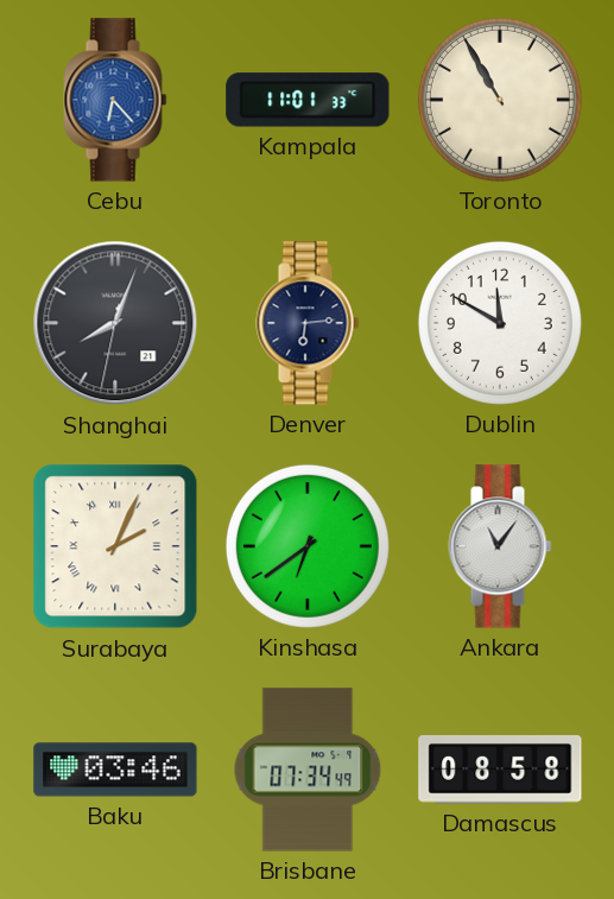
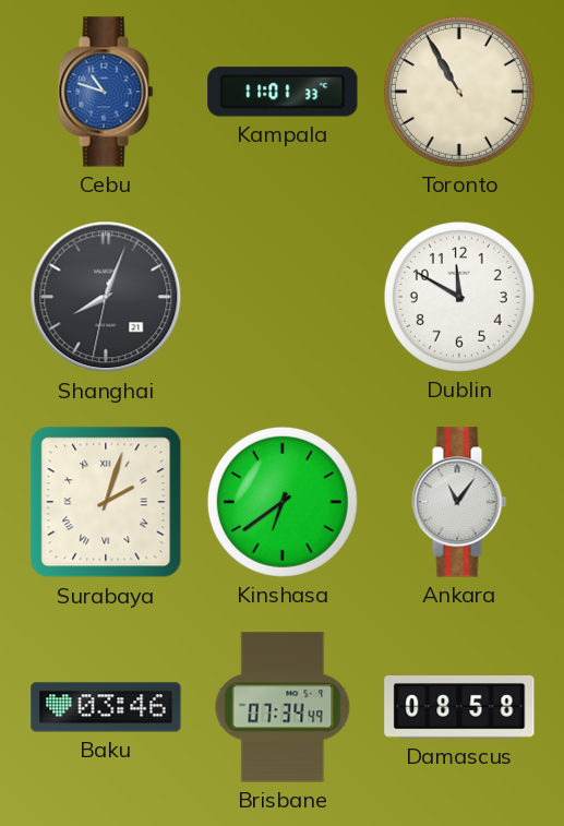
Cebu: 6:23 -> 10:48
Denver: 6:14 -> none
Surabaya: 2:04 -> 2:03
